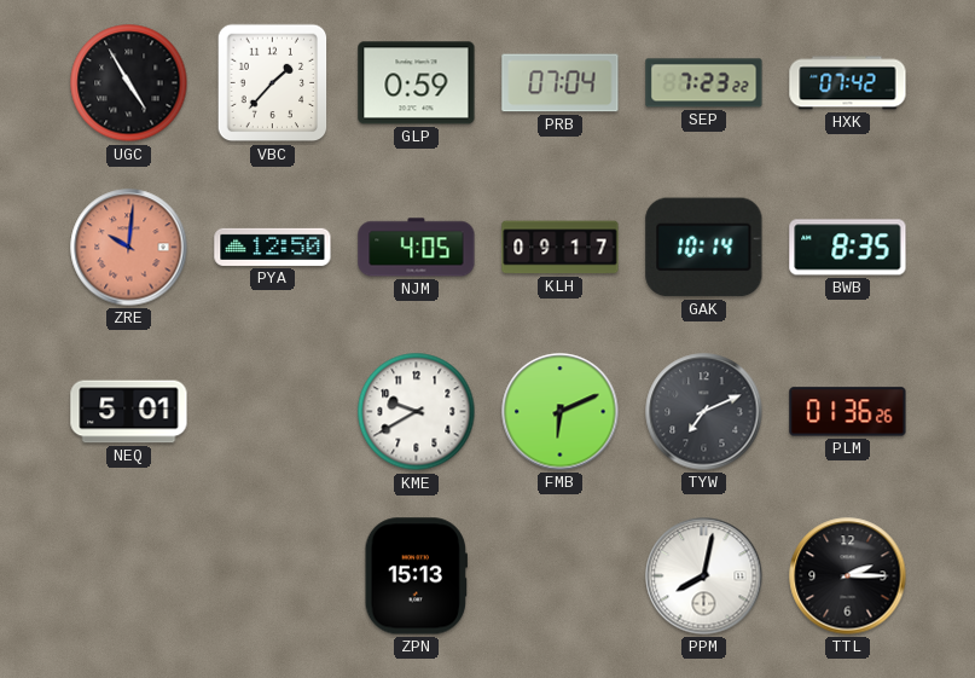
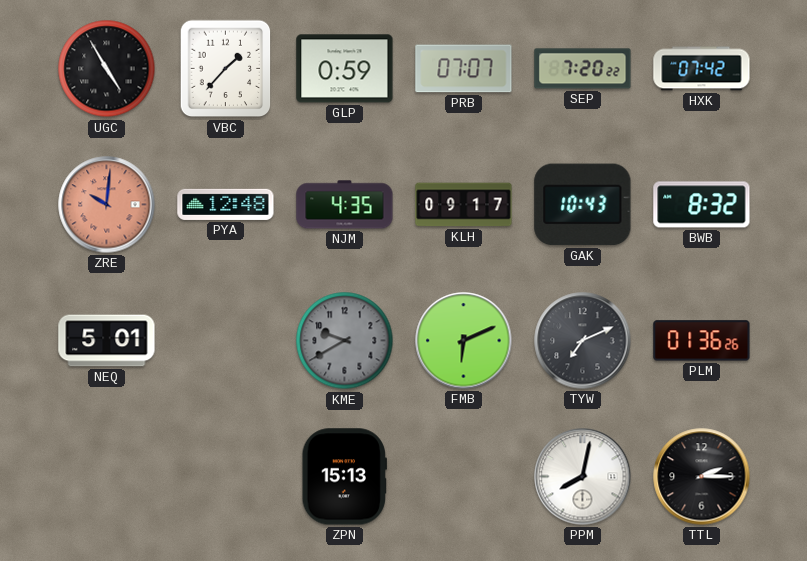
PRB: 07:04 -> 07:07
SEP: 7:23 -> 7:20
PYA: 12:50 -> 12:48
NJM: 4:05 -> 4:35
GAK: 10:14 -> 10:43
BWB: 8:35 -> 8:32
KME dial: white -> grey
